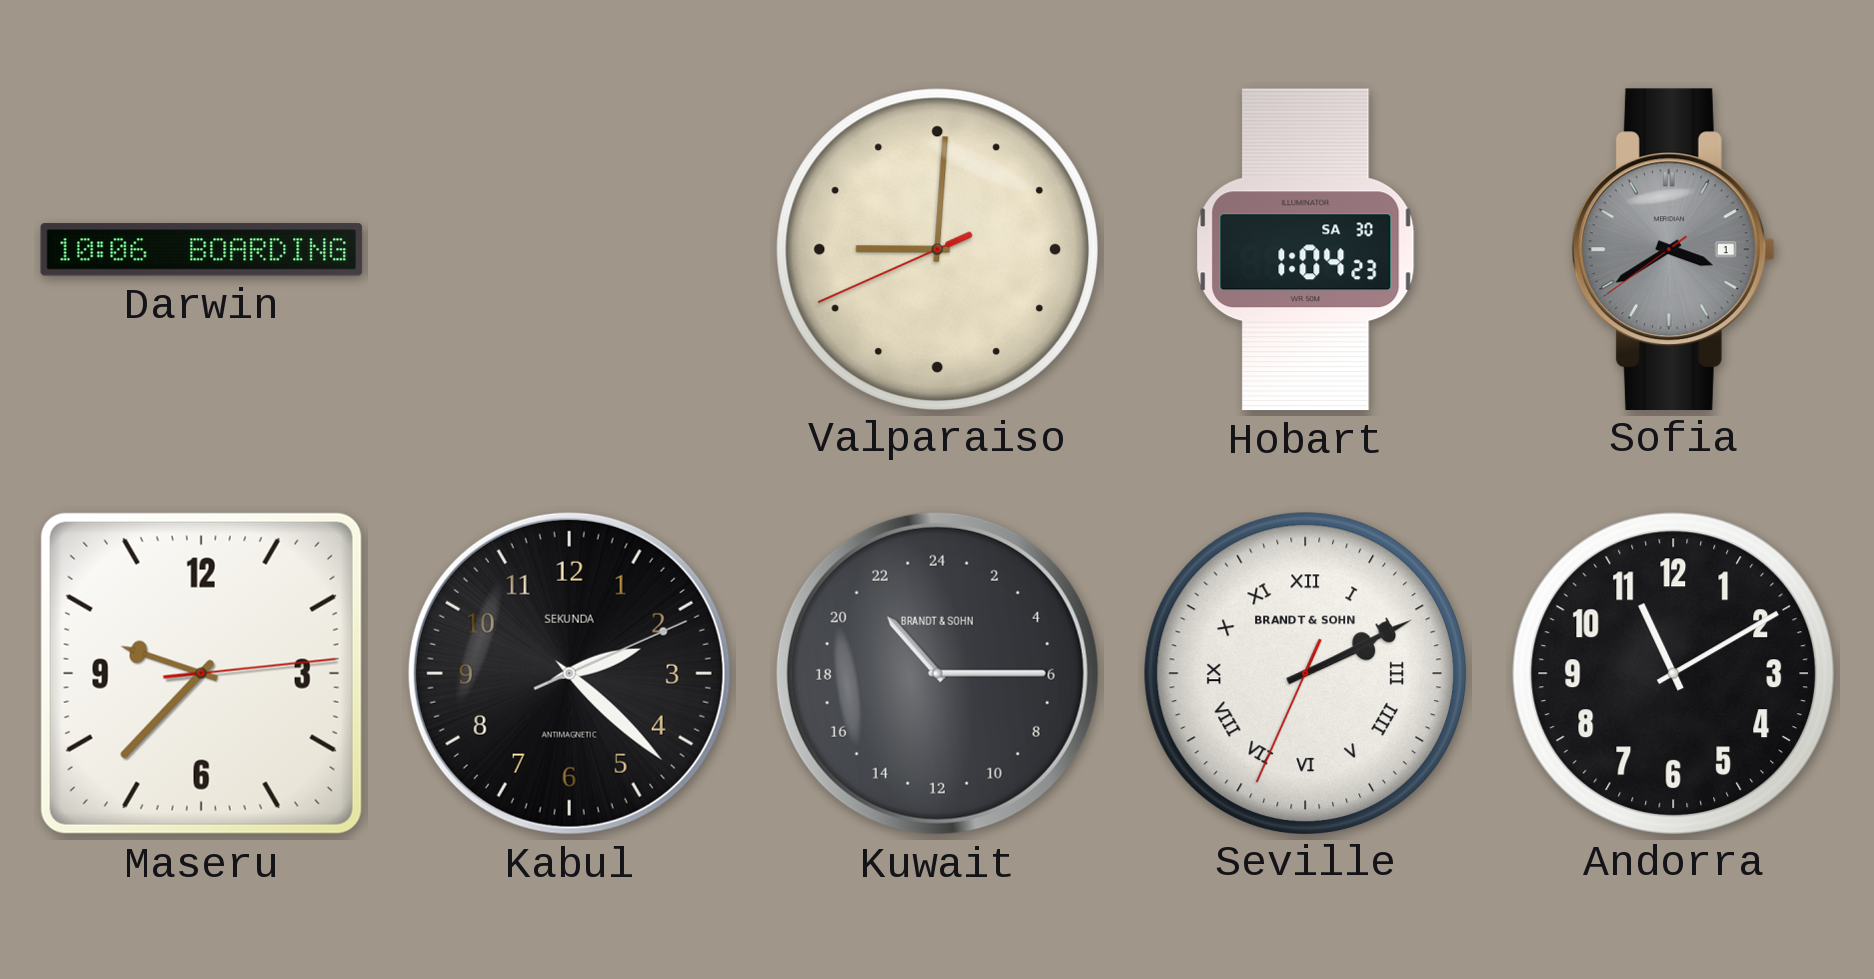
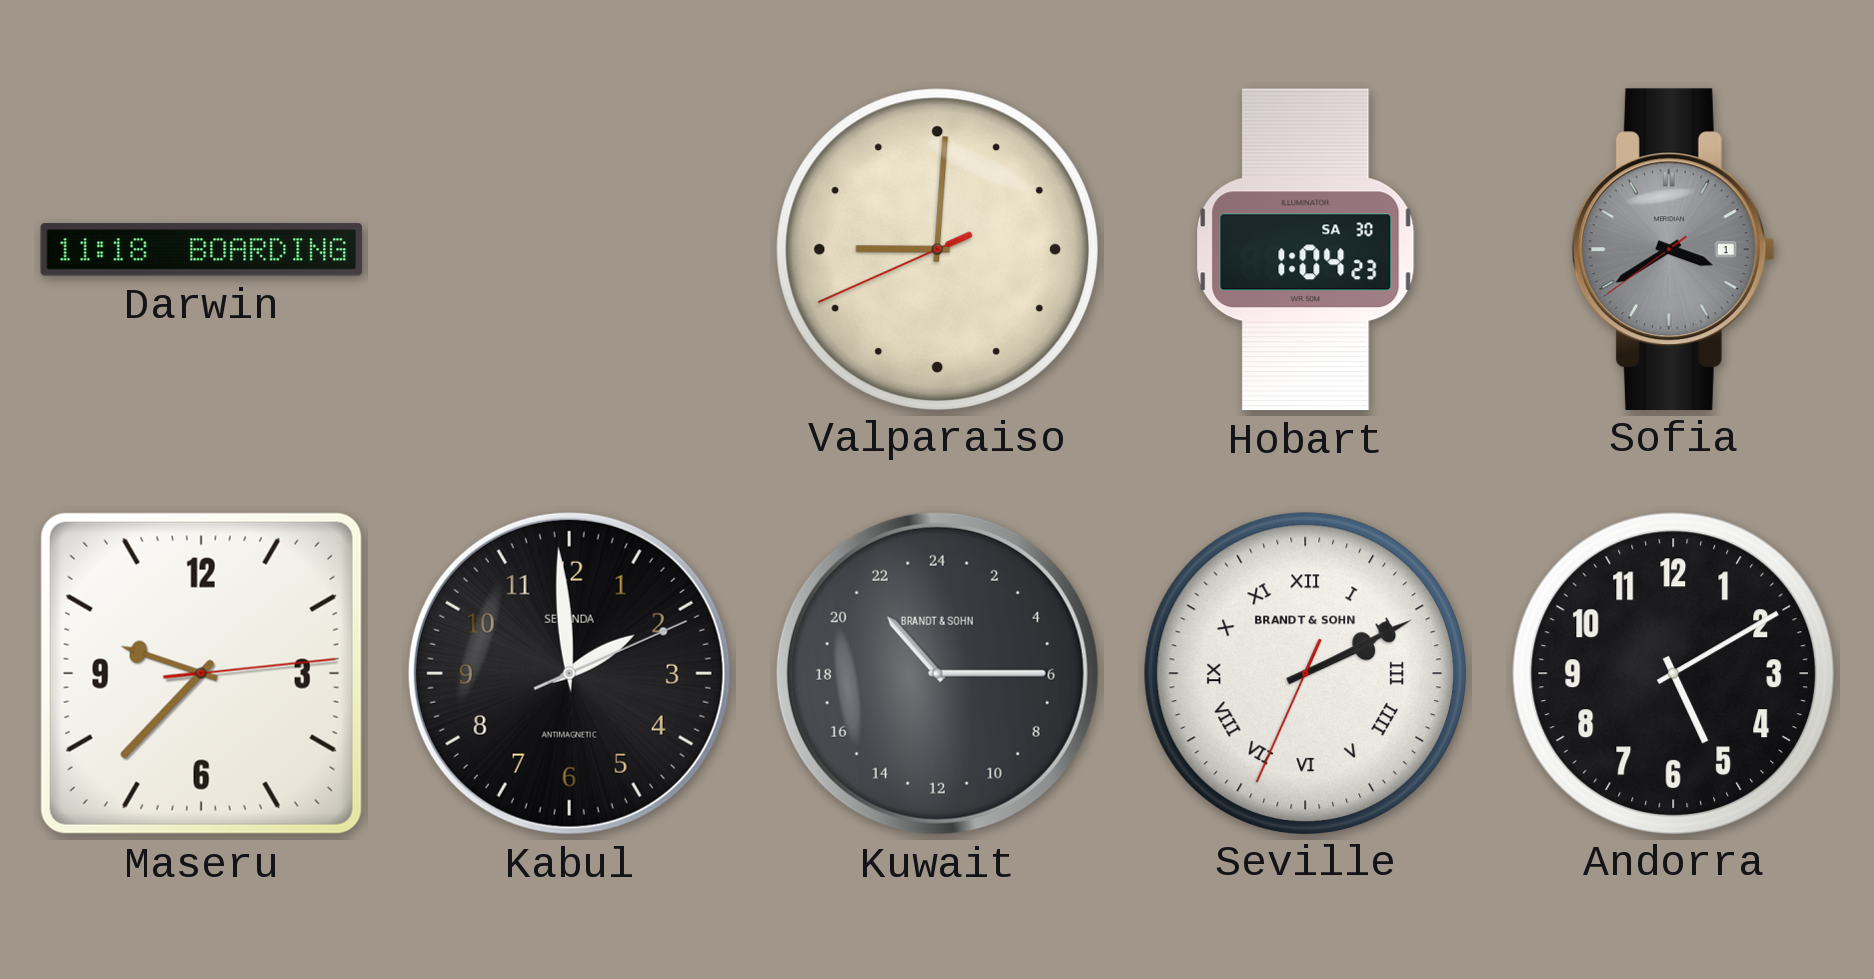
Darwin: 10:06 -> 11:18
Kabul: 2:22 -> 1:59
Andorra: 11:10 -> 5:10
